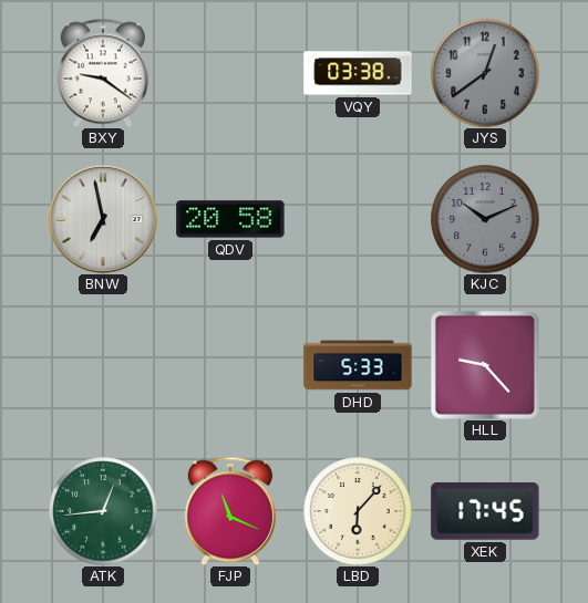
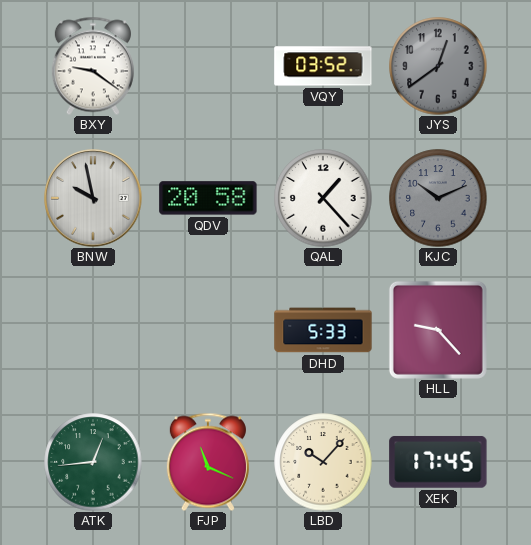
VQY: 03:38 -> 03:52
BNW: 6:58 -> 9:58
QAL: none -> 1:23
LBD: 6:07 -> 10:07
